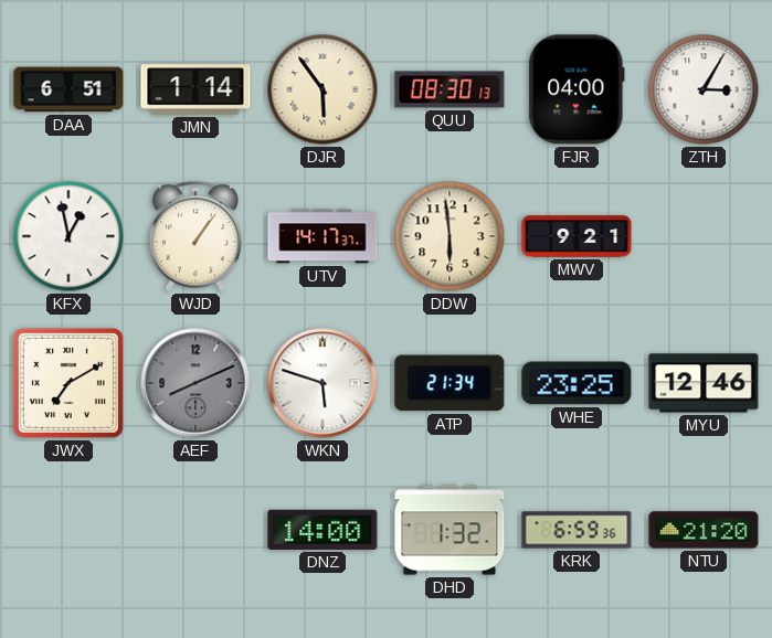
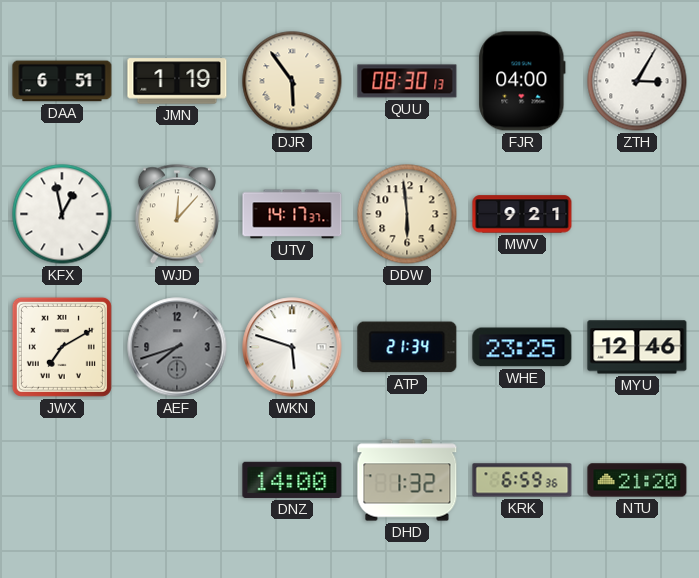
JMN: 1:14 -> 1:19
WJD: 1:06 -> 12:07
AEF: 8:11 -> 7:42
